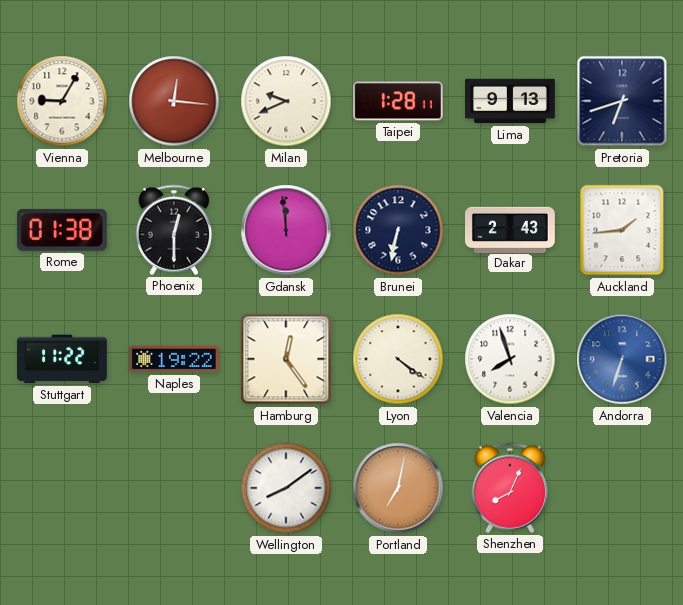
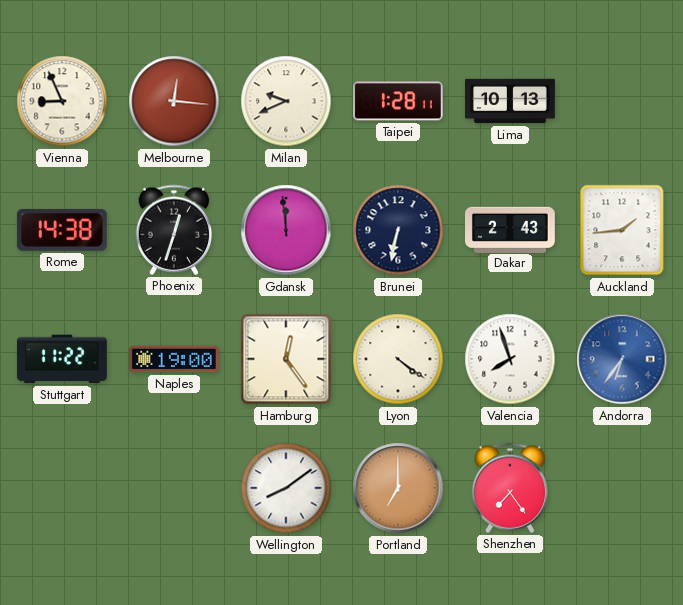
Vienna: 9:05 -> 8:56
Lima: 9:13 -> 10:13
Pretoria: 6:42 -> none
Rome: 01:38 -> 14:38
Phoenix: 12:30 -> 12:33
Naples: 19:22 -> 19:00
Andorra: 6:33 -> 6:36
Portland: 7:02 -> 7:00
Shenzhen: 8:04 -> 7:24
